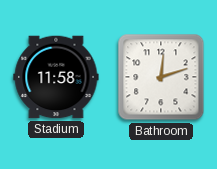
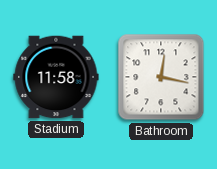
Bathroom: 12:12 -> 12:17
